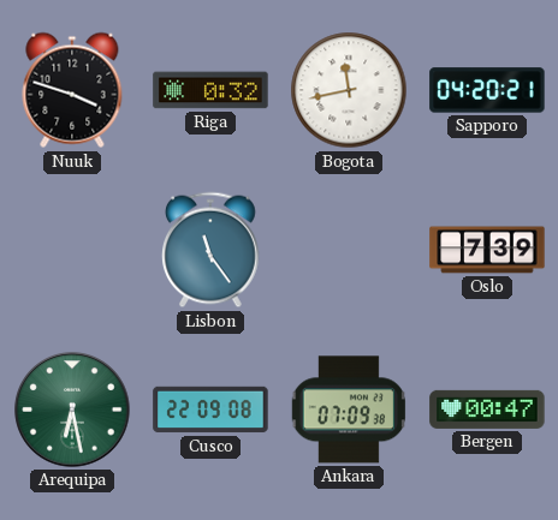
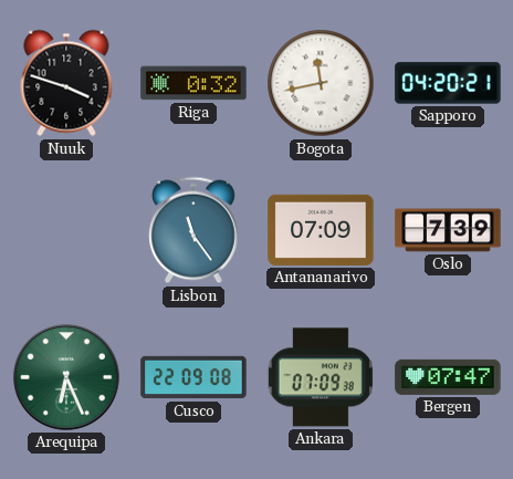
Antananarivo: none -> 07:09
Arequipa: 6:28 -> 6:26
Bergen: 00:47 -> 07:47
